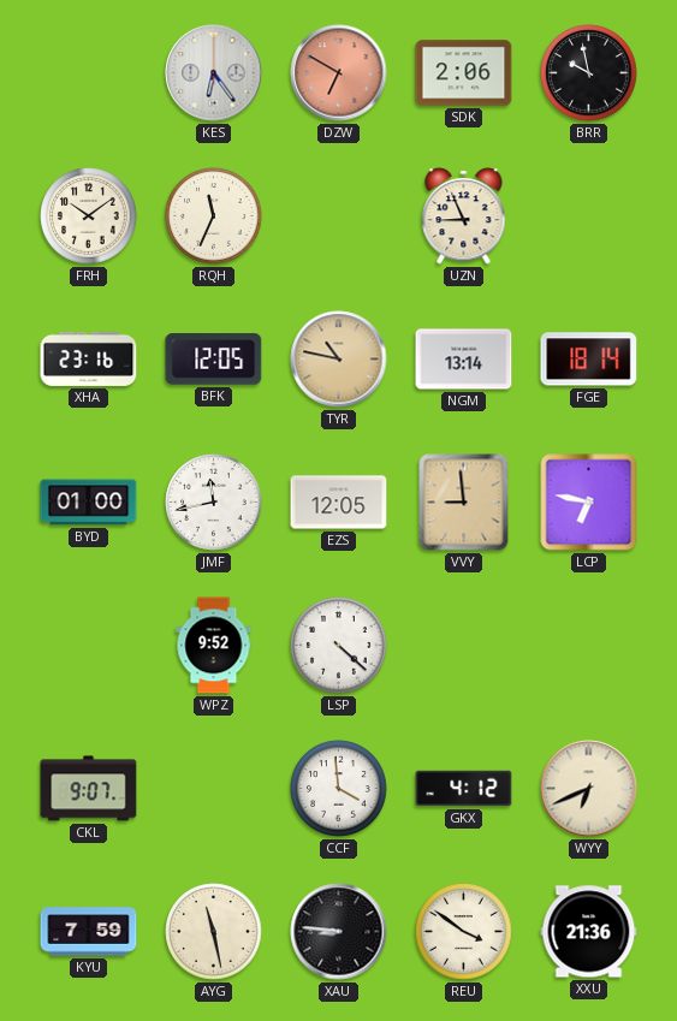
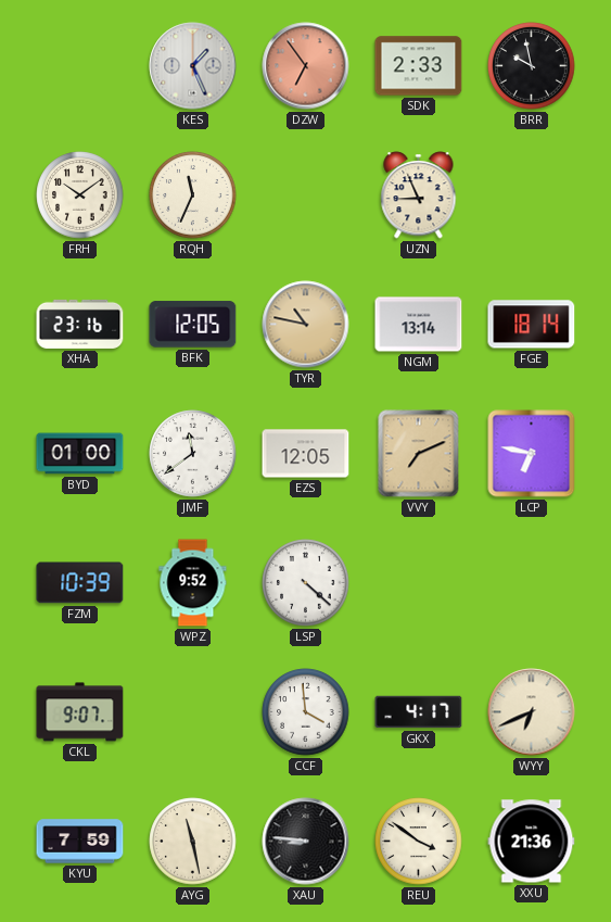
KES: 6:24 -> 1:26
DZW: 6:50 -> 6:54
SDK: 2:06 -> 2:33
JMF: 11:43 -> 11:39
VVY: 8:59 -> 7:11
FZM: none -> 10:39
GKX: 4:12 -> 4:17
